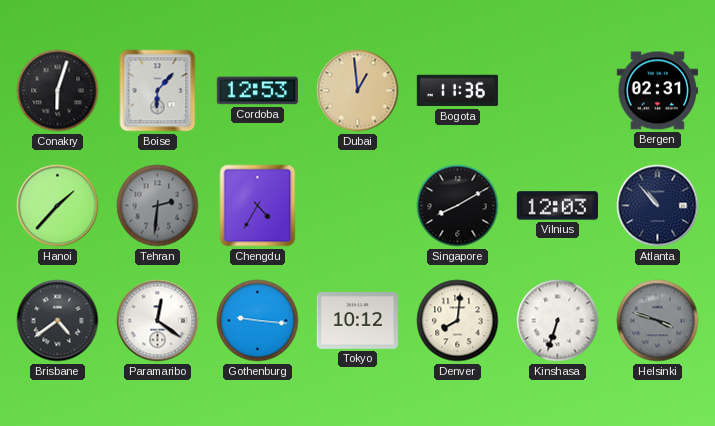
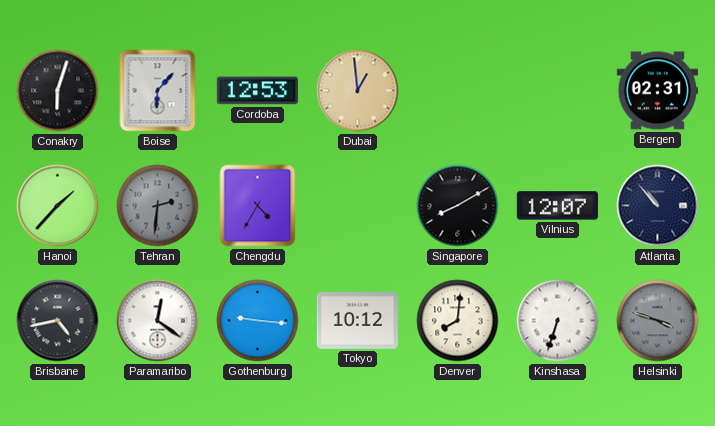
Bogota: 11:36 -> none
Vilnius: 12:03 -> 12:07
Brisbane: 4:39 -> 4:43
